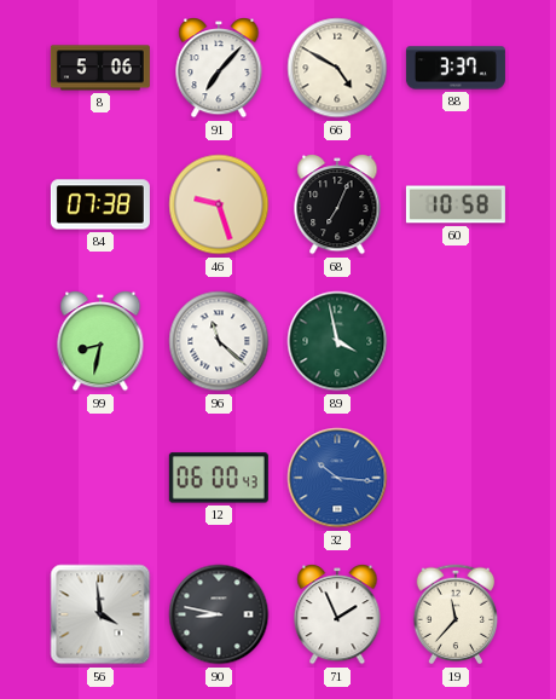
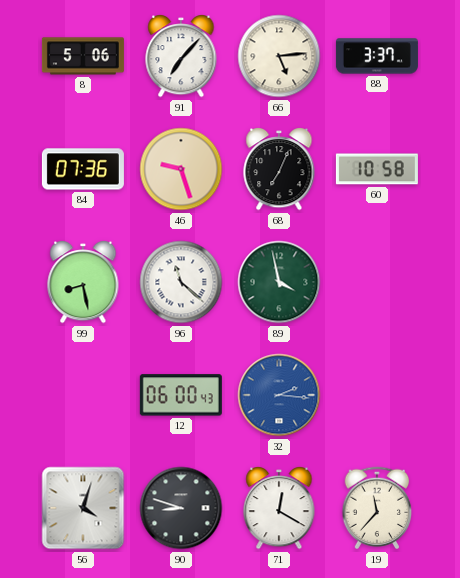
66: 4:50 -> 5:14
84: 07:38 -> 07:36
99: 8:32 -> 8:28
32: 10:16 -> 2:16
56: 3:59 -> 4:03
90: 8:47 -> 8:48
71: 1:56 -> 12:20
